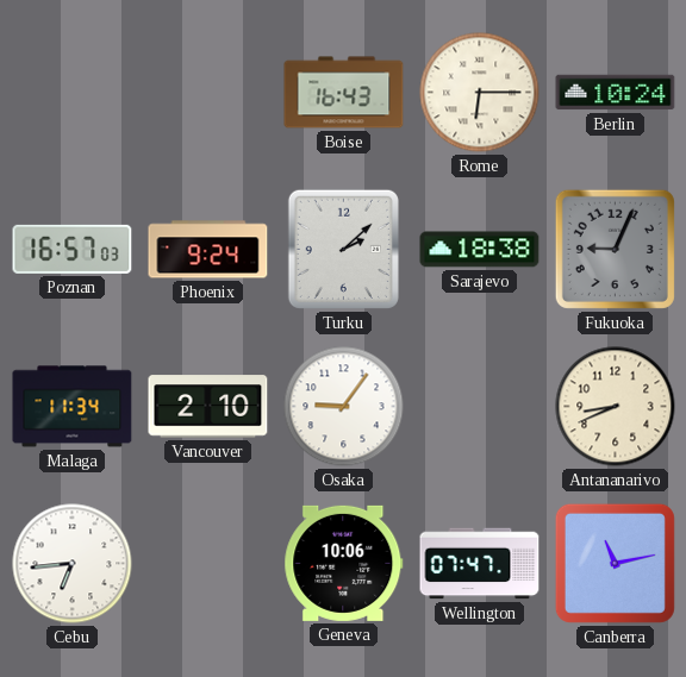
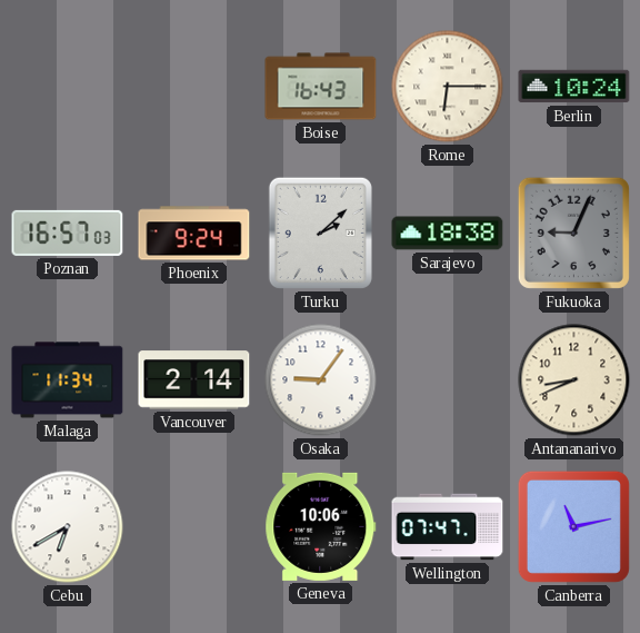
Vancouver: 2:10 -> 2:14
Cebu: 6:44 -> 6:40
